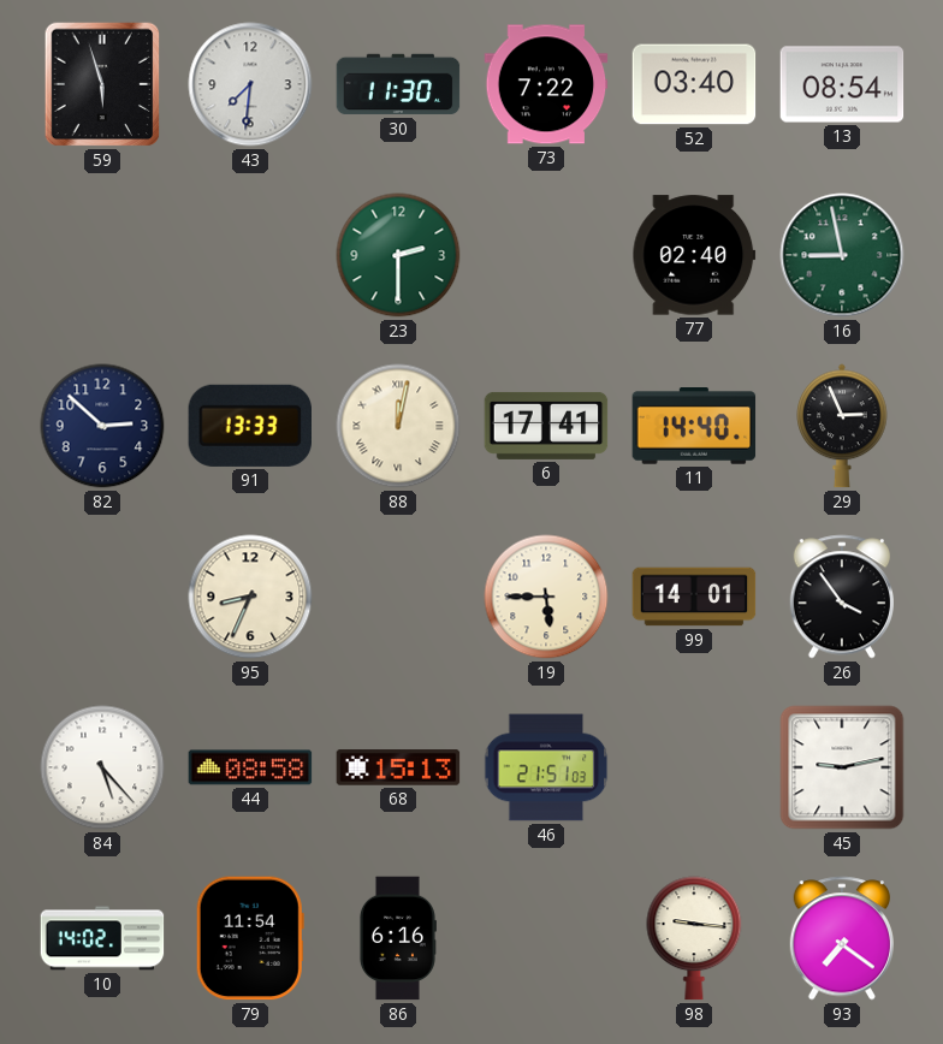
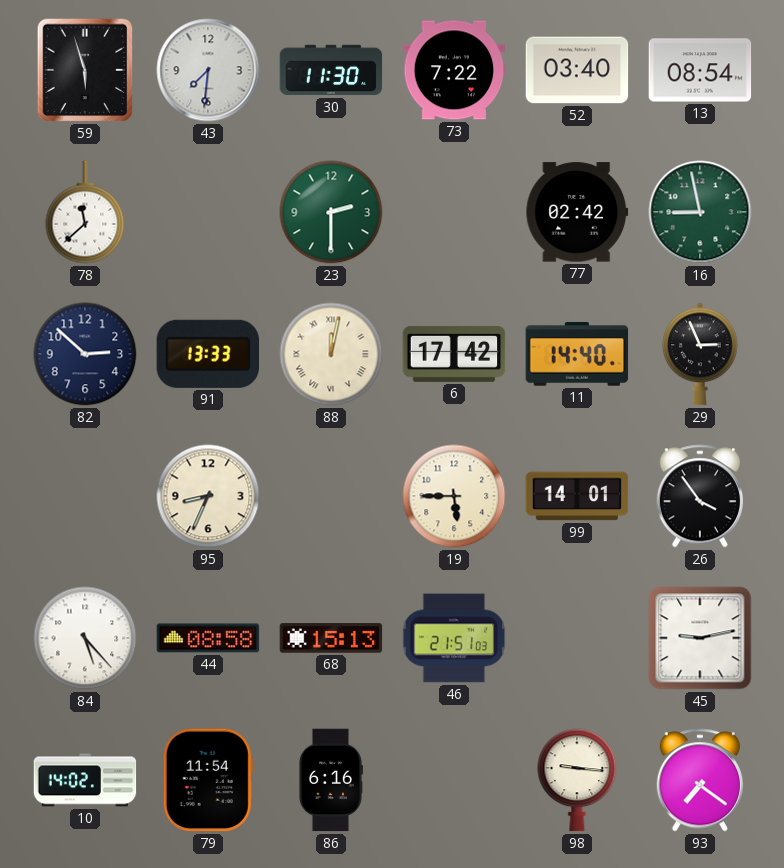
78: none -> 11:38
77: 02:40 -> 02:42
6: 17:41 -> 17:42
